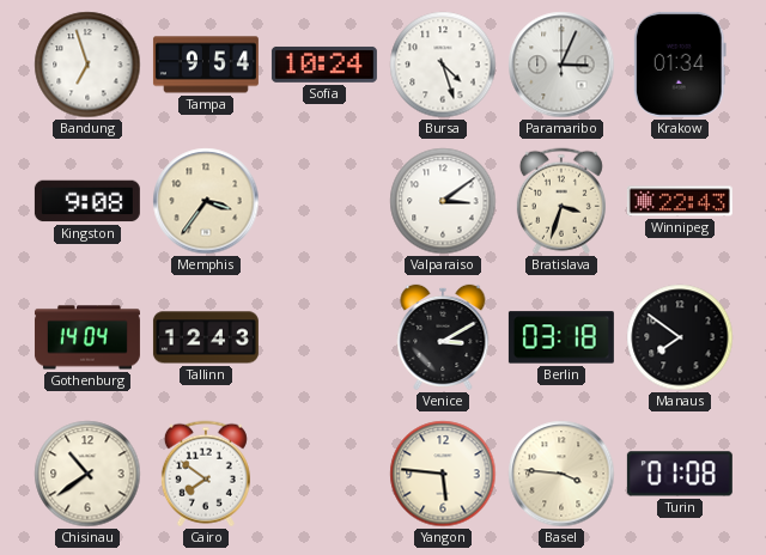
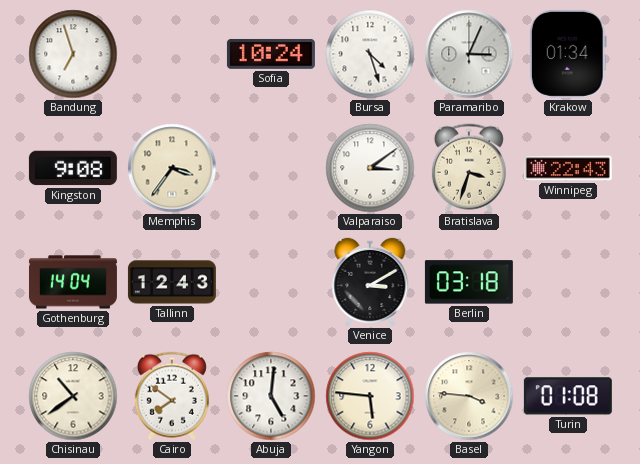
Tampa: 9:54 -> none
Manaus: 7:51 -> none
Abuja: none -> 5:01
